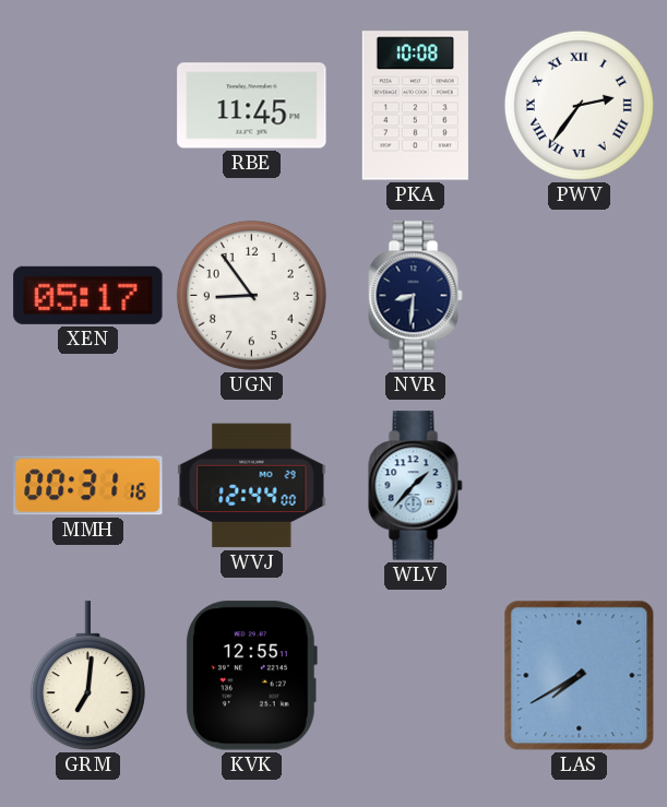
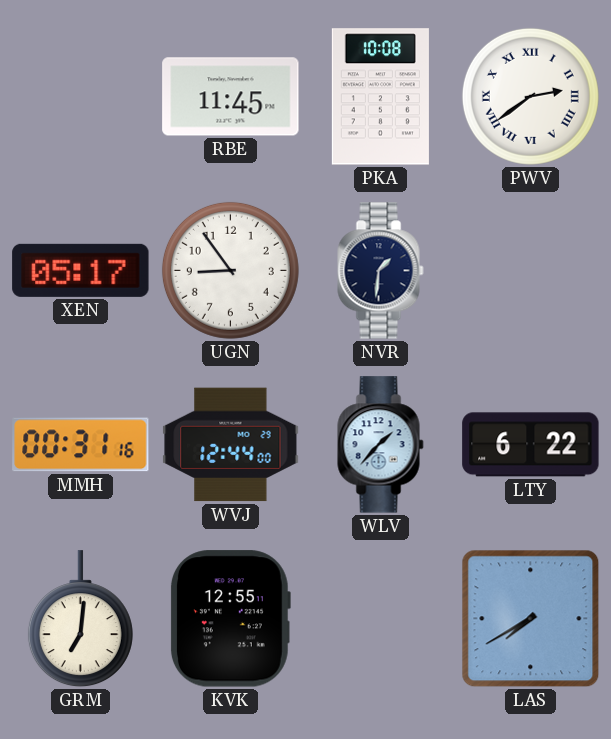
PWV: 2:36 -> 2:39
NVR: 8:31 -> 1:31
LTY: none -> 6:22
